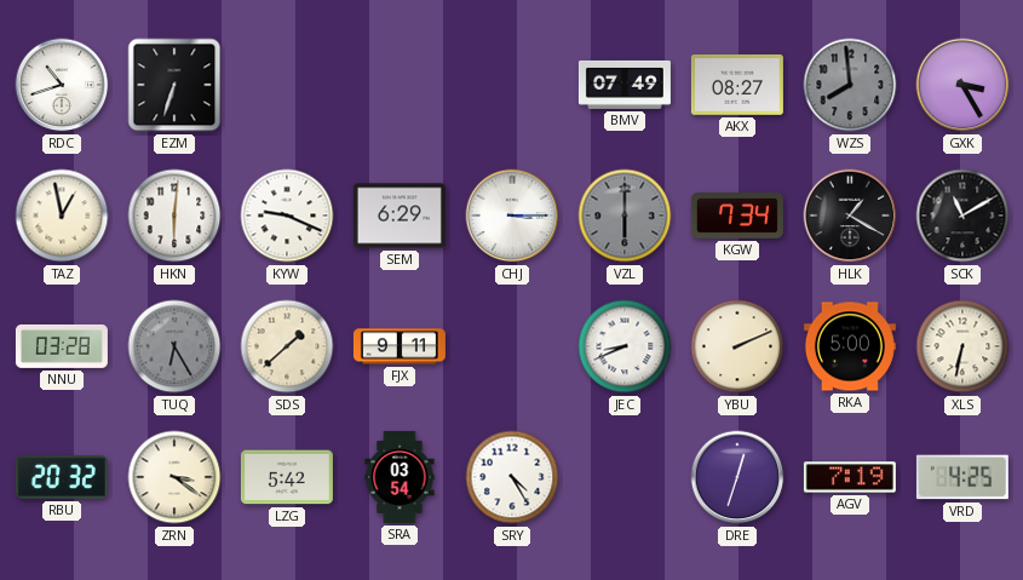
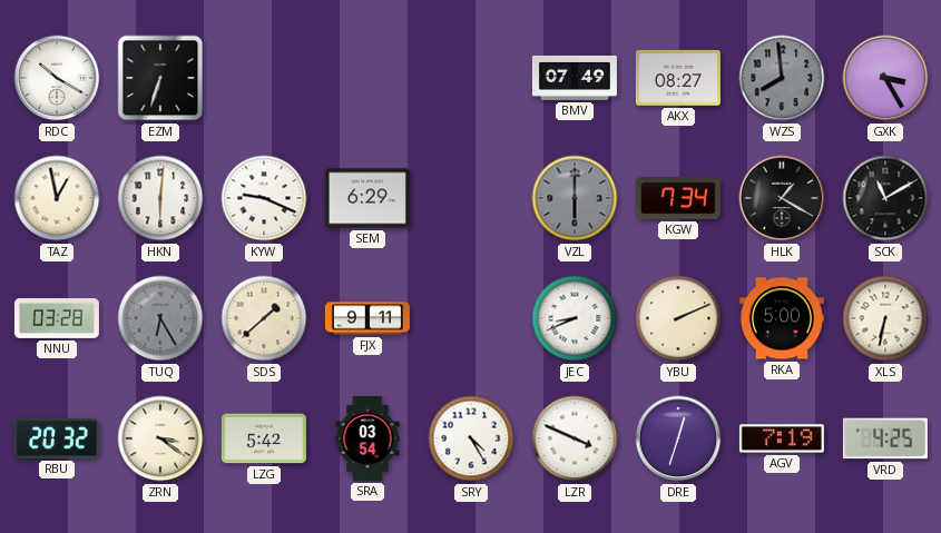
RDC: 10:42 -> 10:20
CHJ: 3:15 -> none
LZR: none -> 3:49
